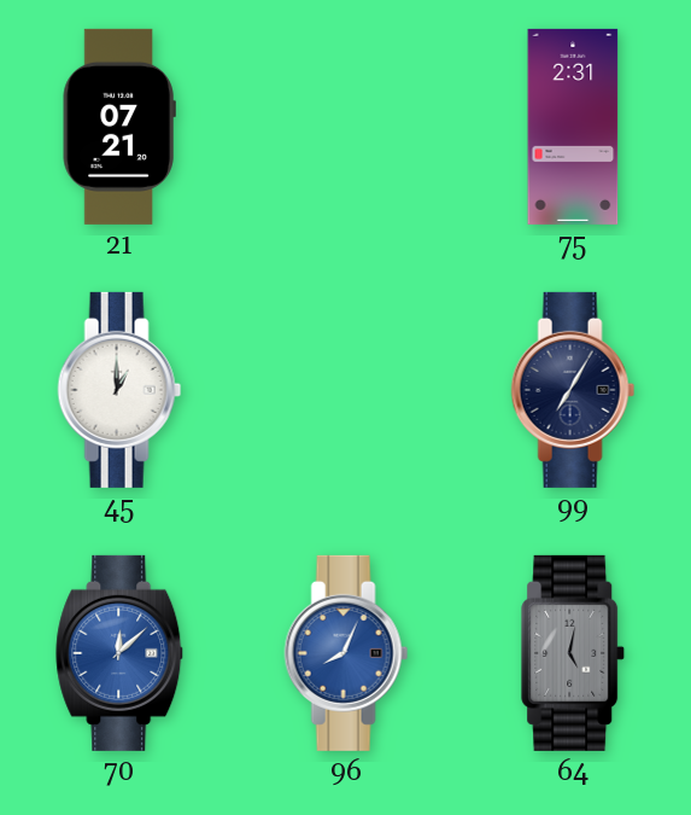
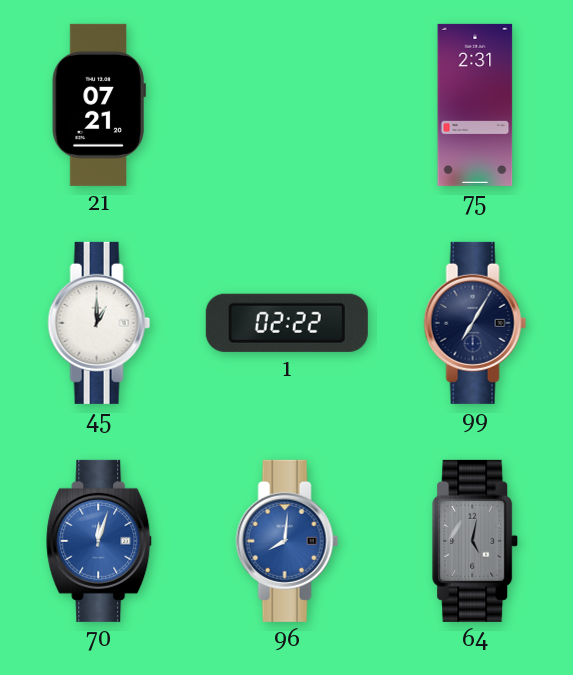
1: none -> 02:22
70: 12:08 -> 12:03
96: 8:04 -> 8:01
